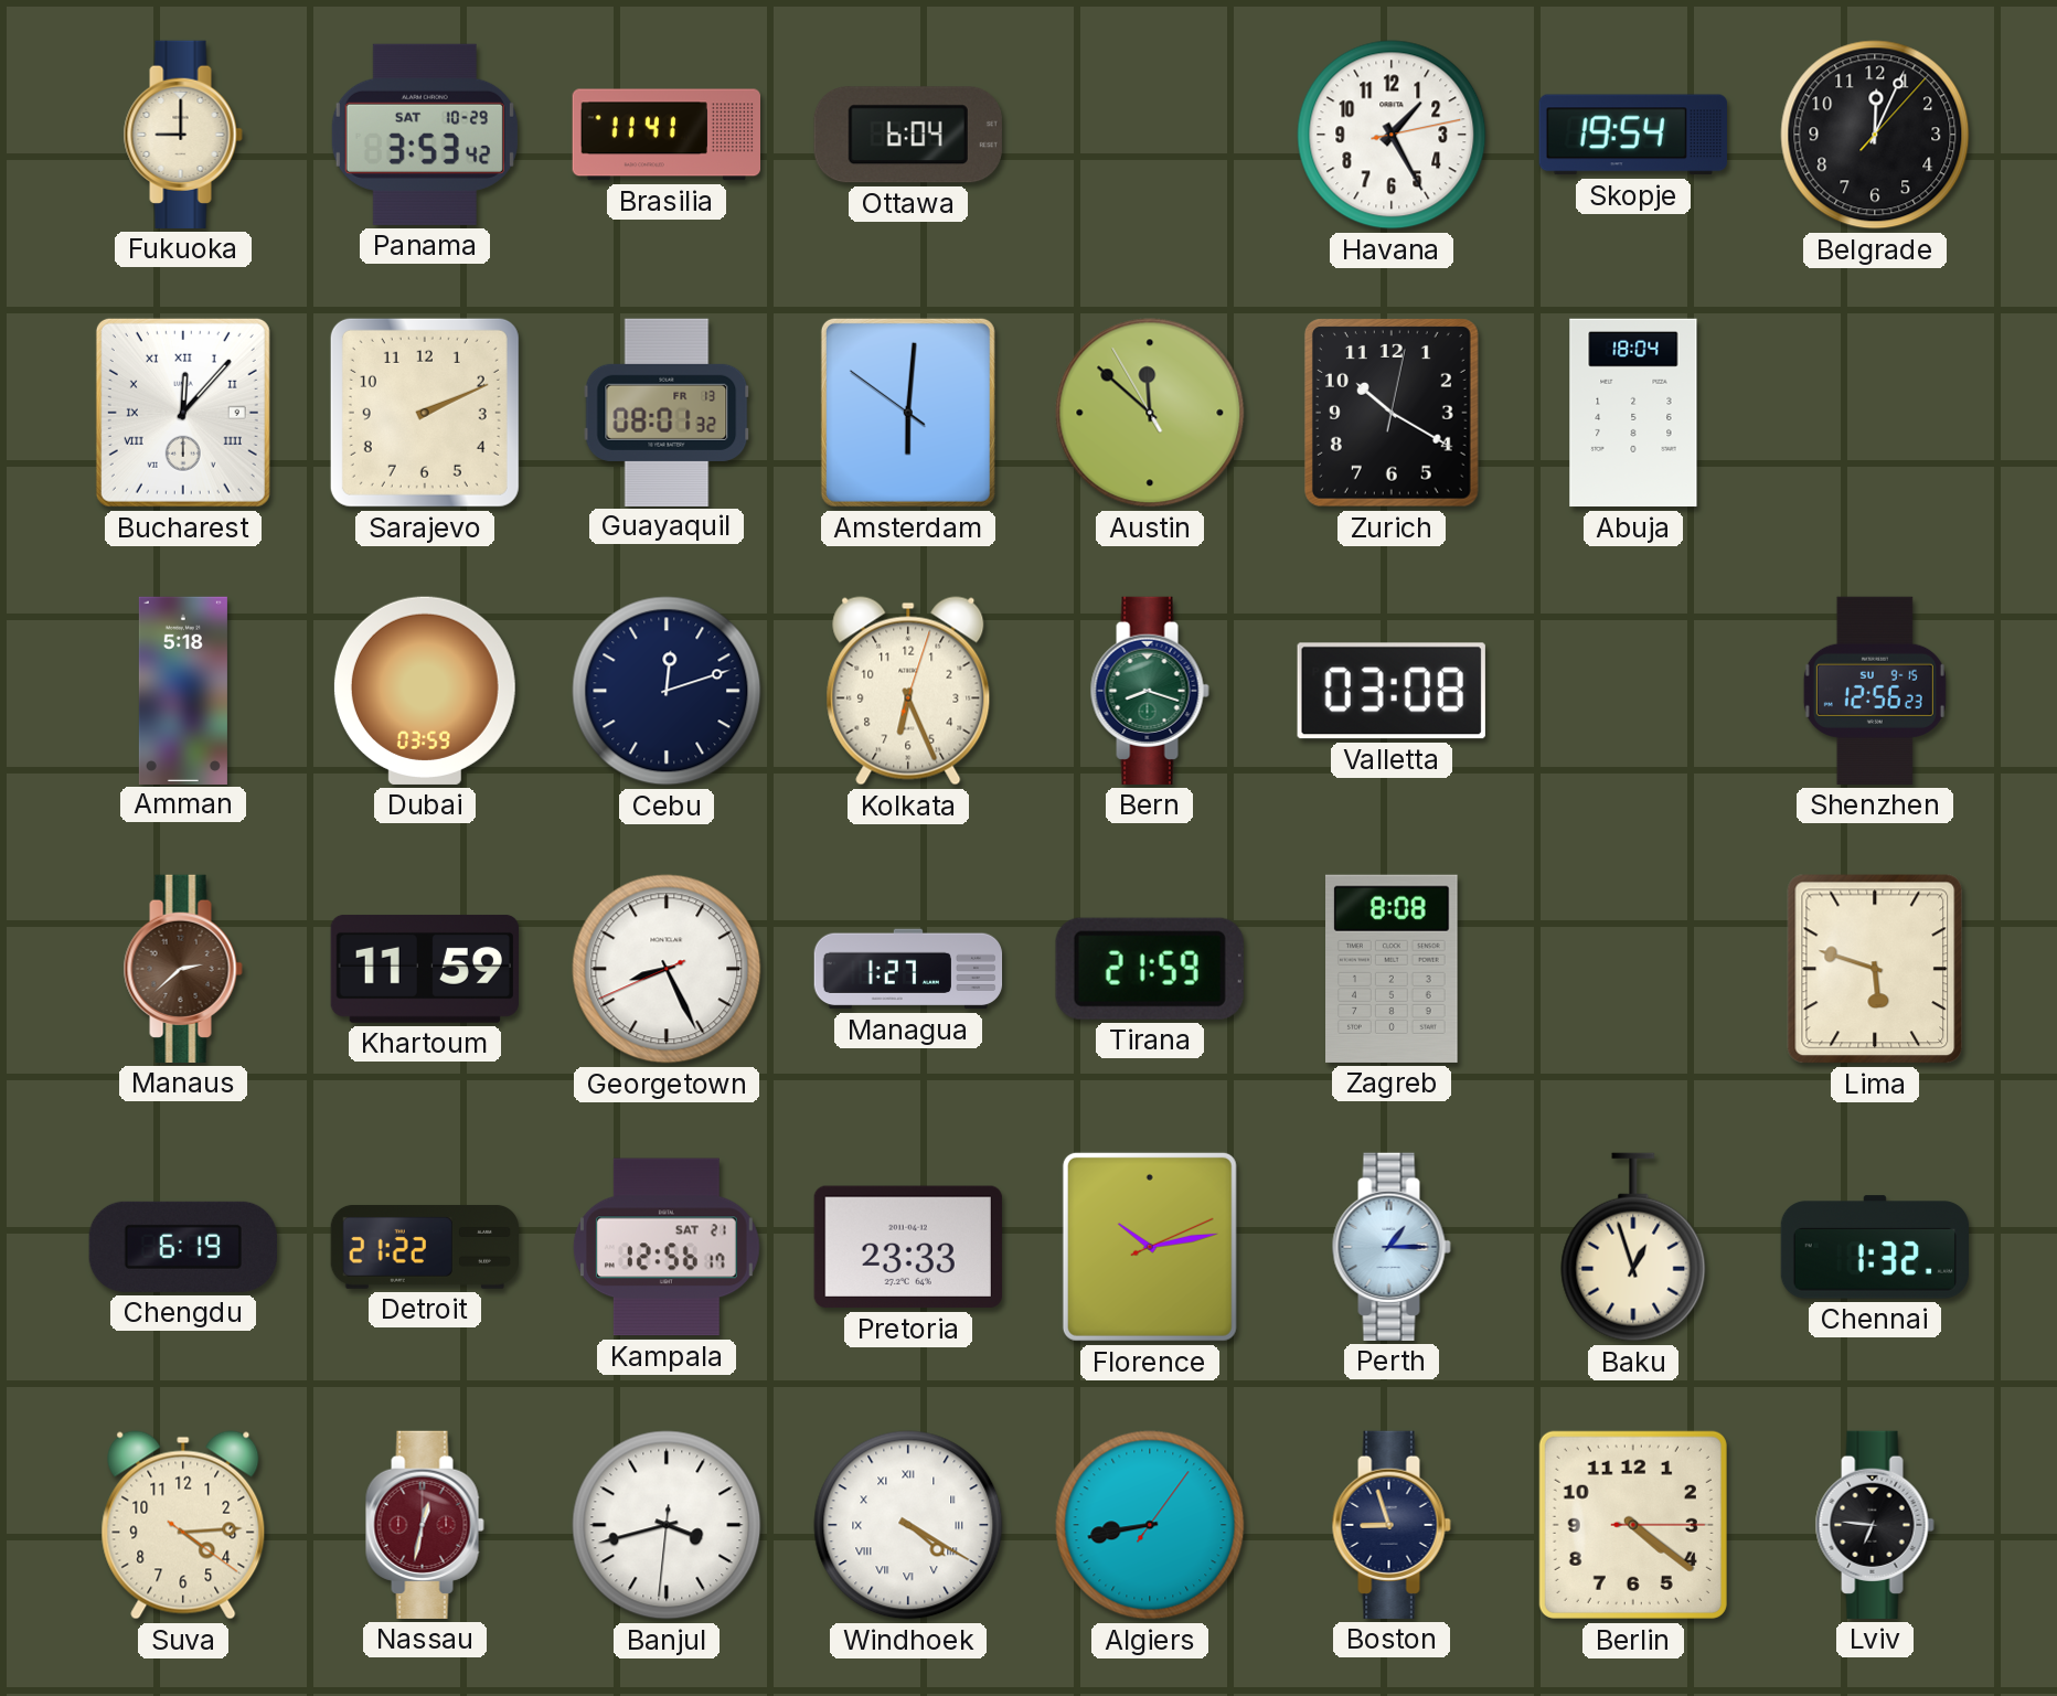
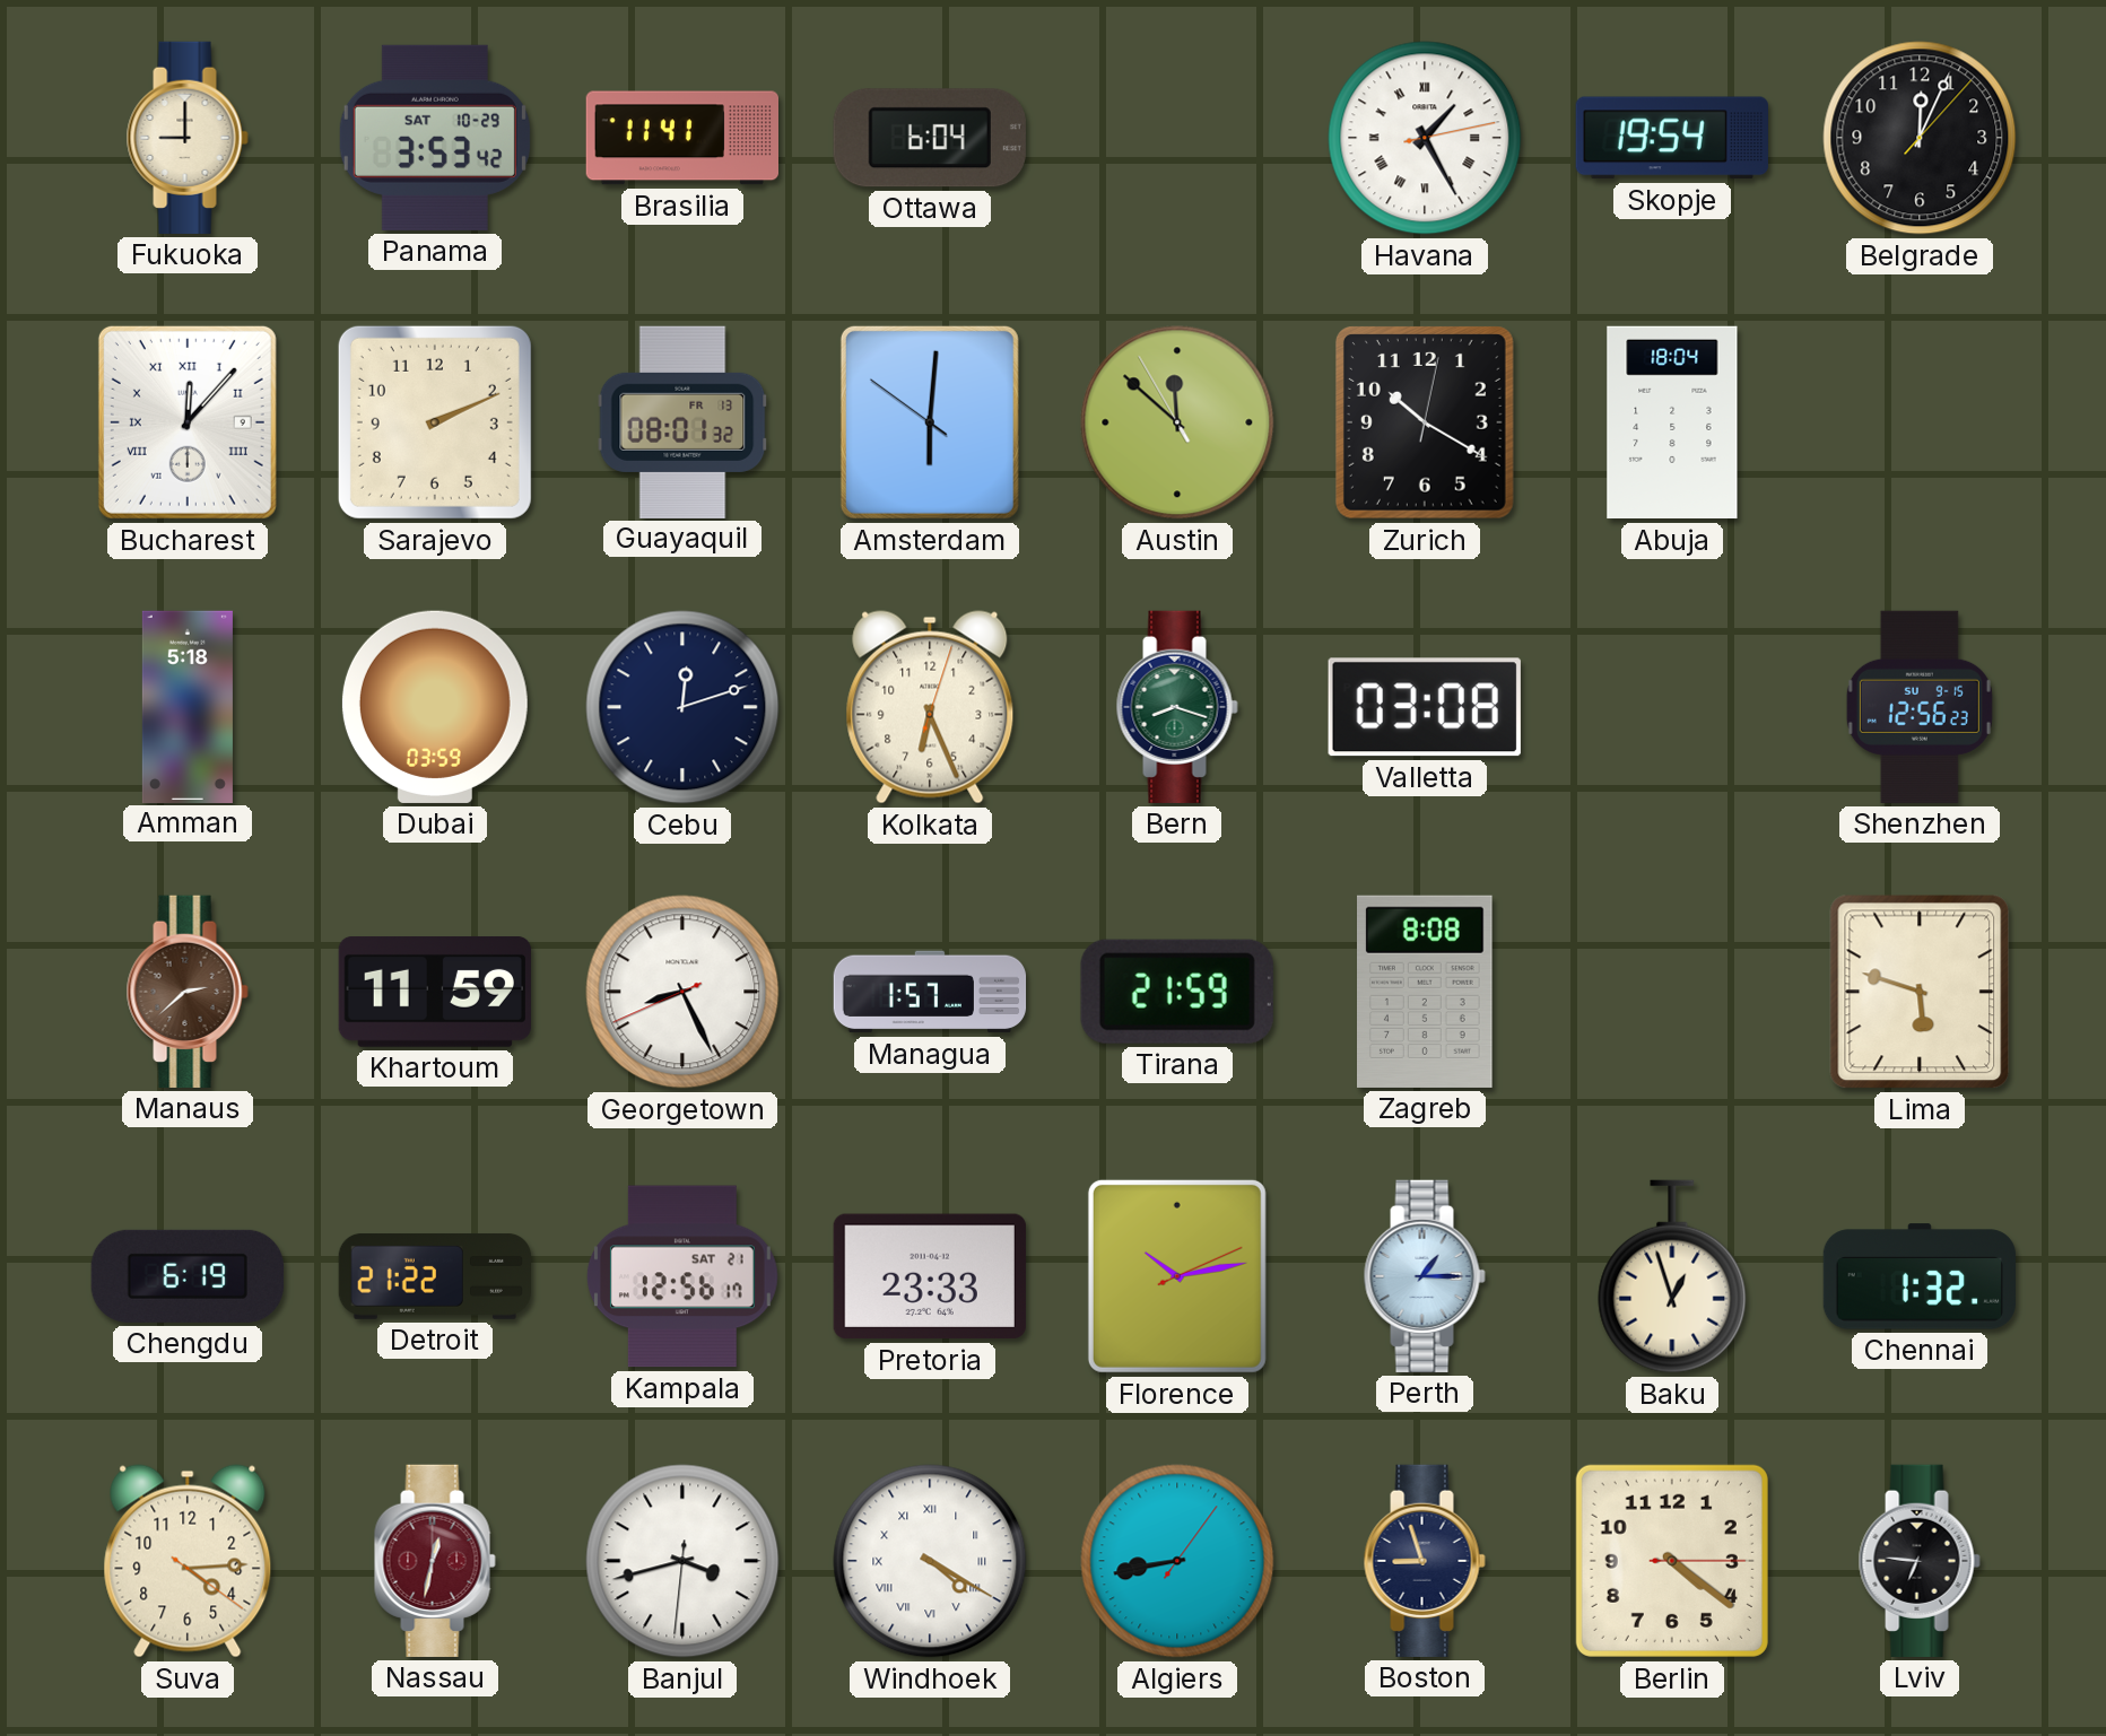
Havana numerals: Arabic -> Roman
Managua: 1:27 -> 1:57
